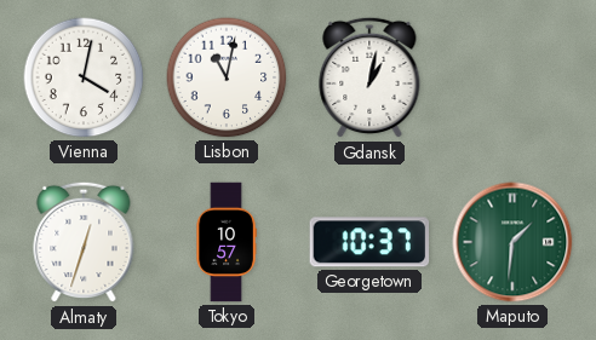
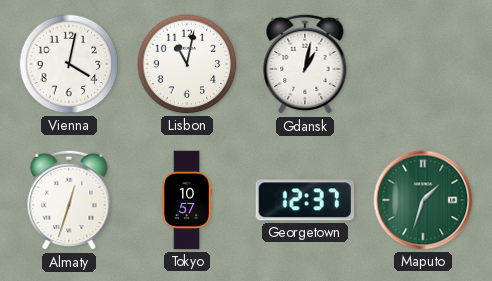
Georgetown: 10:37 -> 12:37
Maputo: 1:31 -> 1:33
